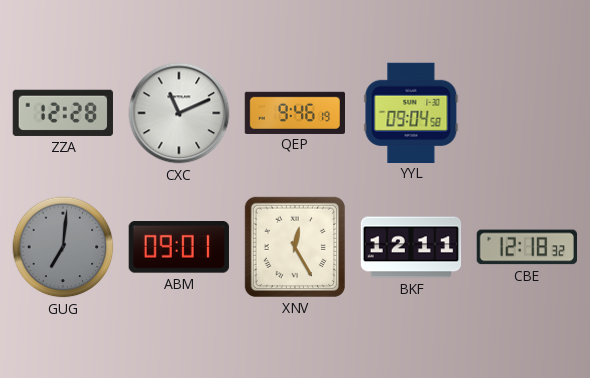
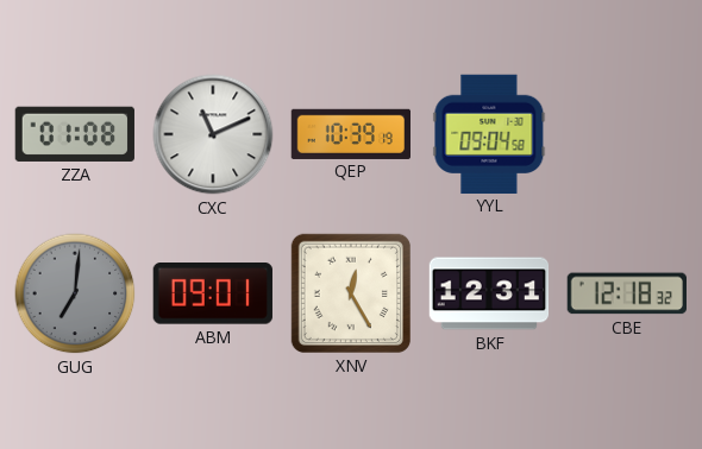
ZZA: 12:28 -> 01:08
QEP: 9:46 -> 10:39
BKF: 12:11 -> 12:31
